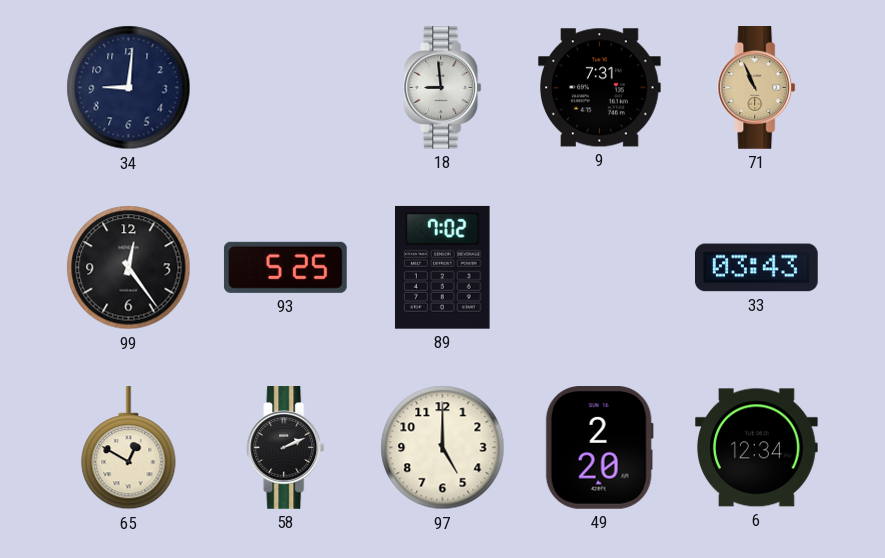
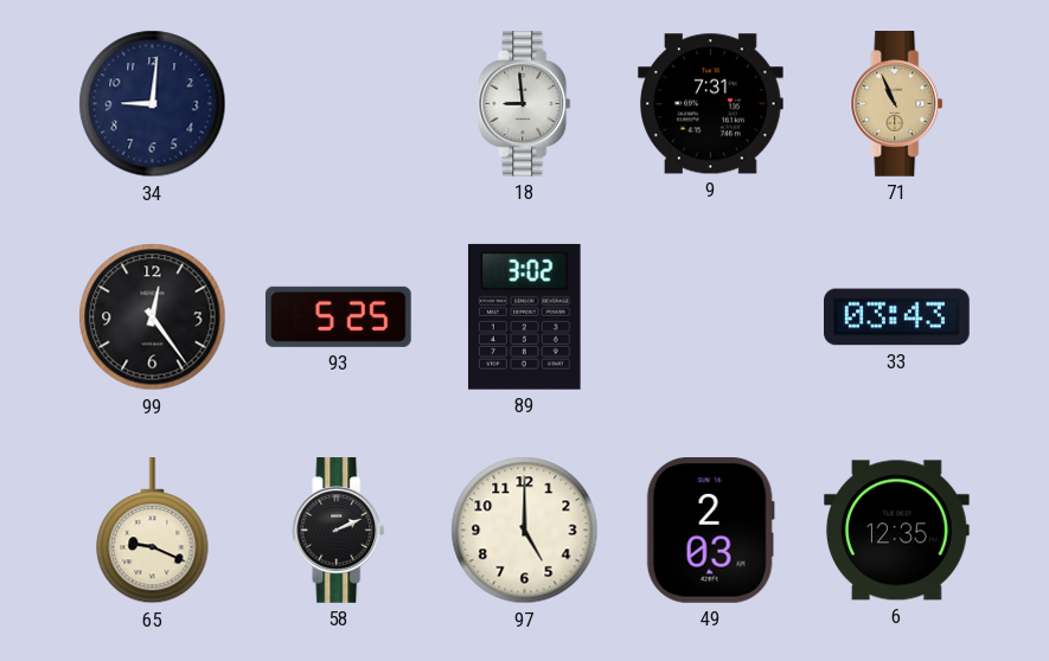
89: 7:02 -> 3:02
65: 12:50 -> 9:19
49: 2:20 -> 2:03
6: 12:34 -> 12:35
